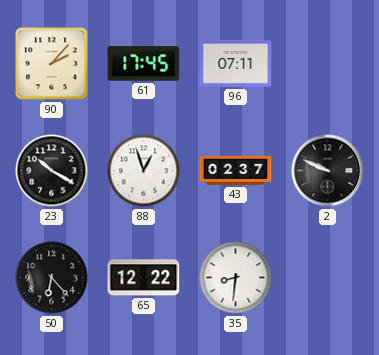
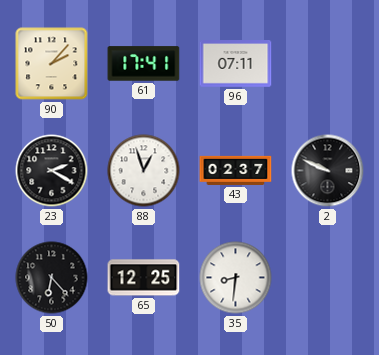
61: 17:45 -> 17:41
23: 10:20 -> 2:20
65: 12:22 -> 12:25
